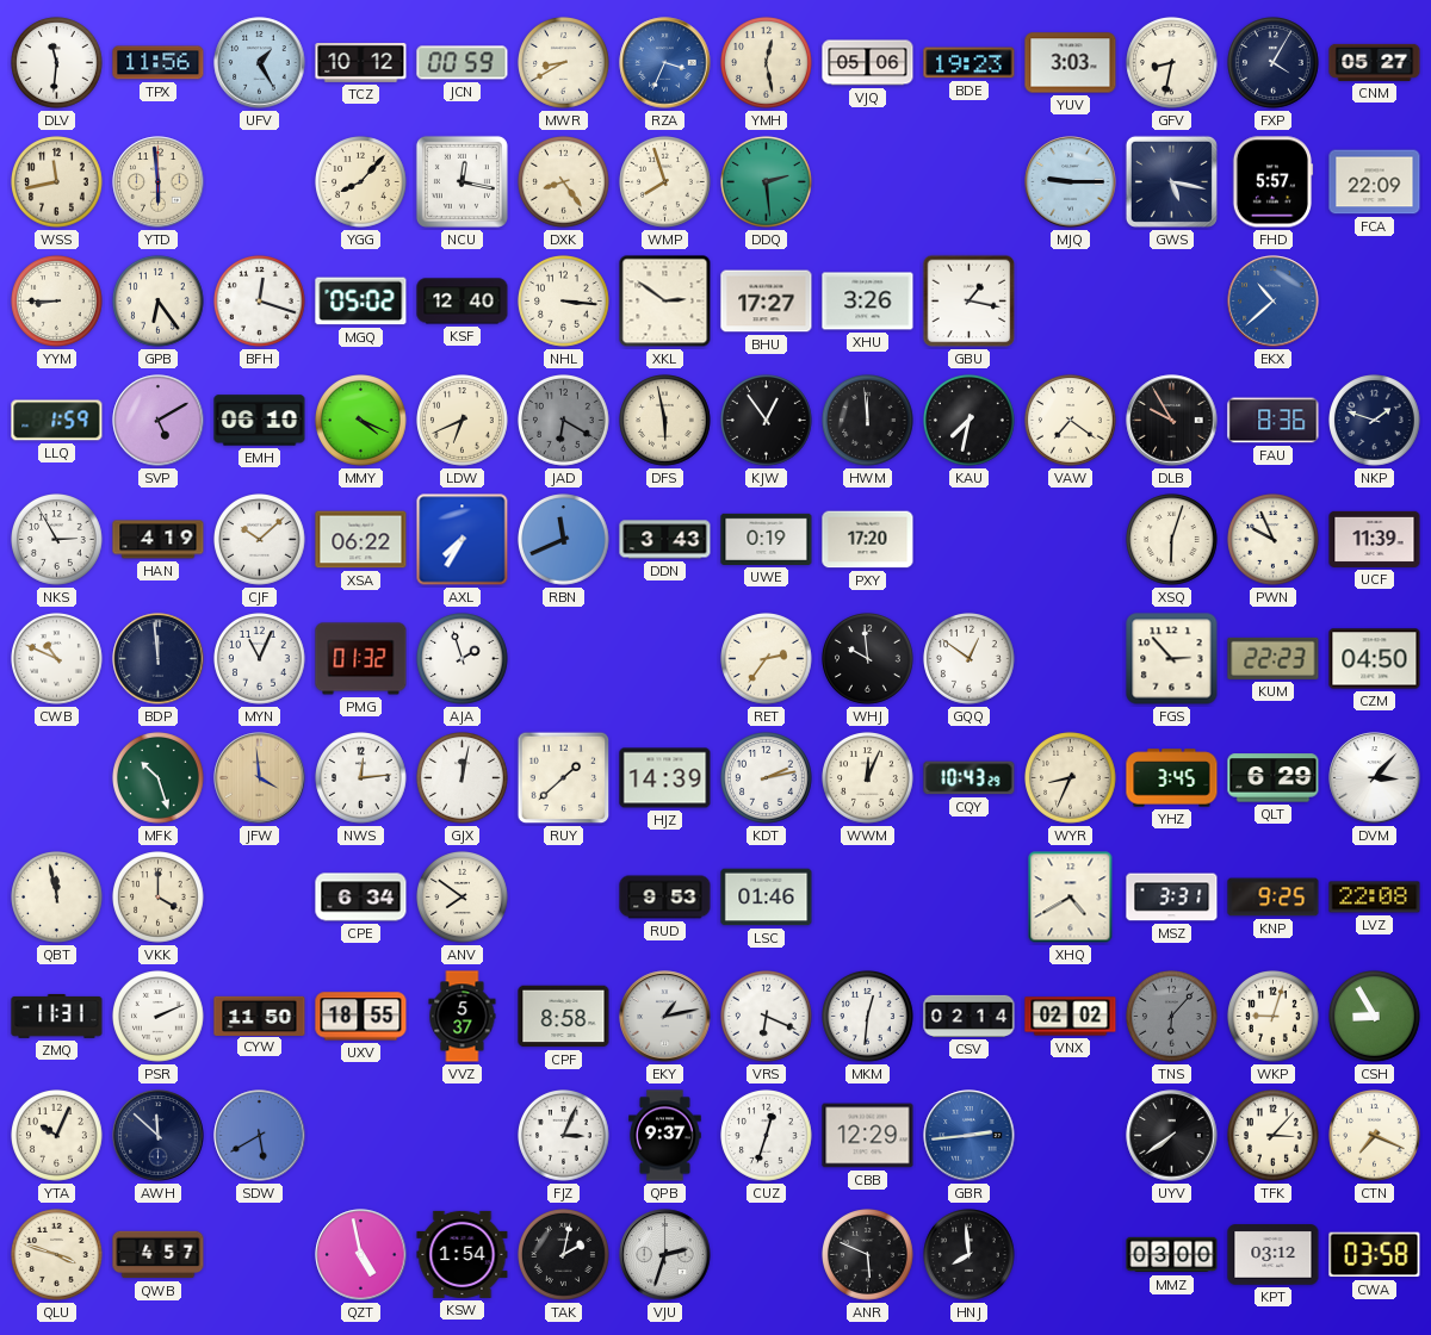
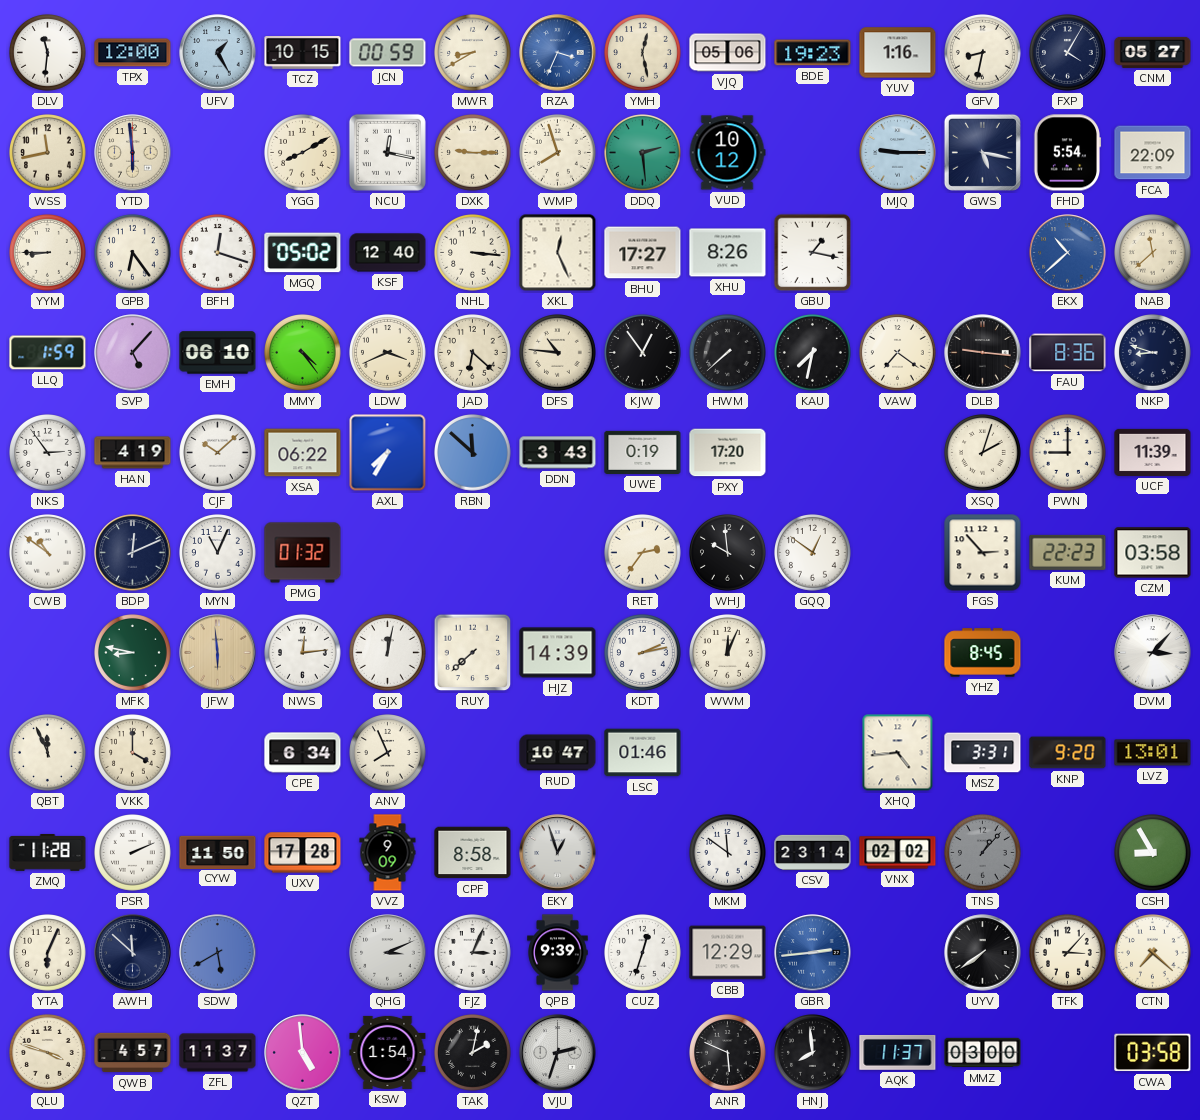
TPX: 11:56 -> 12:00
TCZ: 10:12 -> 10:15
YUV: 3:03 -> 1:16
YGG: 8:07 -> 8:10
DXK: 8:24 -> 9:15
VUD: none -> 10:12
FHD: 5:57 -> 5:54
XKL: 2:51 -> 12:26
XHU: 3:26 -> 8:26
NAB: none -> 11:38
SVP: 5:10 -> 5:07
MMY: 4:19 -> 4:24
LDW: 6:41 -> 3:41
JAD: 6:20 -> 6:22
JAD dial: grey -> cream
DFS: 5:58 -> 10:46
HWM: 11:59 -> 7:38
DLB: 9:55 -> 9:16
NKP: 1:48 -> 8:48
NKS: 2:55 -> 2:54
RBN: 11:41 -> 11:52
XSQ: 6:03 -> 2:03
PWN: 9:56 -> 9:00
CWB: 10:49 -> 10:51
BDP: 11:59 -> 12:11
AJA: 1:57 -> none
CZM: 04:50 -> 03:58
MFK: 10:27 -> 8:47
JFW: 3:59 -> 5:59
RUY: 1:38 -> 7:38
CQY: 10:43 -> none
WYR: 8:34 -> none
YHZ: 3:45 -> 8:45
QLT: 6:29 -> none
QBT: 11:58 -> 11:56
ANV: 7:51 -> 7:56
RUD: 9:53 -> 10:47
XHQ: 4:40 -> 4:44
KNP: 9:25 -> 9:20
LVZ: 22:08 -> 13:01
ZMQ: 11:31 -> 11:28
UXV: 18:55 -> 17:28
VVZ: 5:37 -> 9:09
EKY: 1:13 -> 12:57
VRS: 6:19 -> none
MKM: 12:31 -> 11:51
CSV: 02:14 -> 23:14
TNS: 6:07 -> 1:07
WKP: 9:03 -> none
YTA: 10:04 -> 6:04
QHG: none -> 3:11
QPB: 9:37 -> 9:39
CTN: 7:19 -> 7:22
ZFL: none -> 11:37
QZT: 4:58 -> 4:59
AQK: none -> 11:37
KPT: 03:12 -> none
